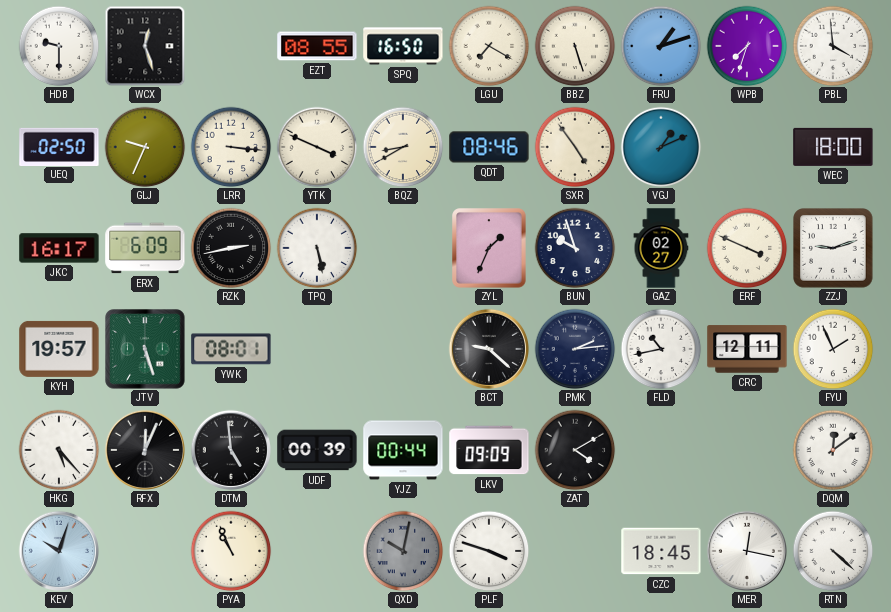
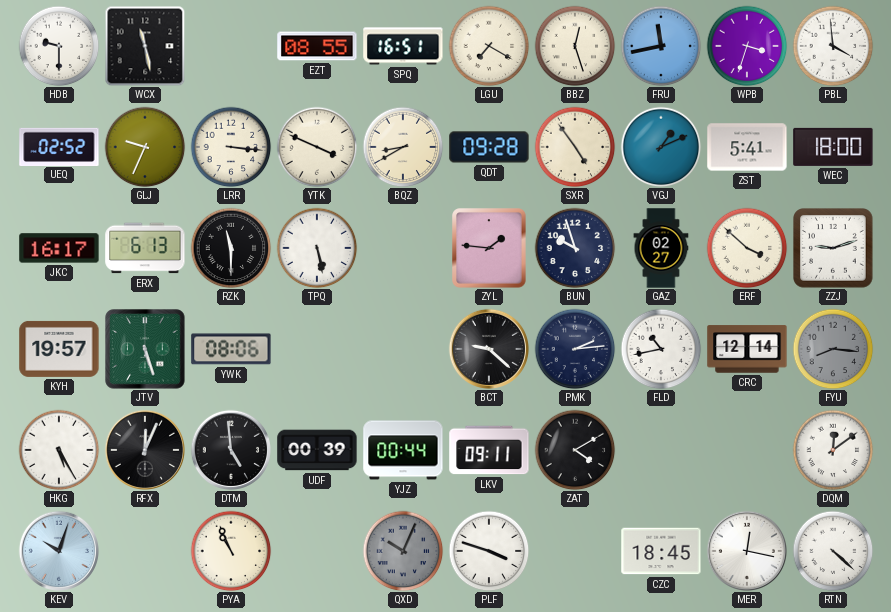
WCX: 12:27 -> 11:28
SPQ: 16:50 -> 16:51
BBZ: 5:27 -> 12:27
FRU: 1:12 -> 11:43
WPB: 7:33 -> 3:33
UEQ: 02:50 -> 02:52
QDT: 08:46 -> 09:28
ZST: none -> 5:41
ERX: 6:09 -> 6:13
RZK: 2:43 -> 11:30
ZYL: 1:34 -> 1:46
ERF: 3:49 -> 3:52
YWK: 08:01 -> 08:06
CRC: 12:11 -> 12:14
FYU: 1:56 -> 8:16
FYU dial: white -> grey
HKG: 5:23 -> 5:25
LKV: 09:09 -> 09:11
QXD: 10:02 -> 10:04
